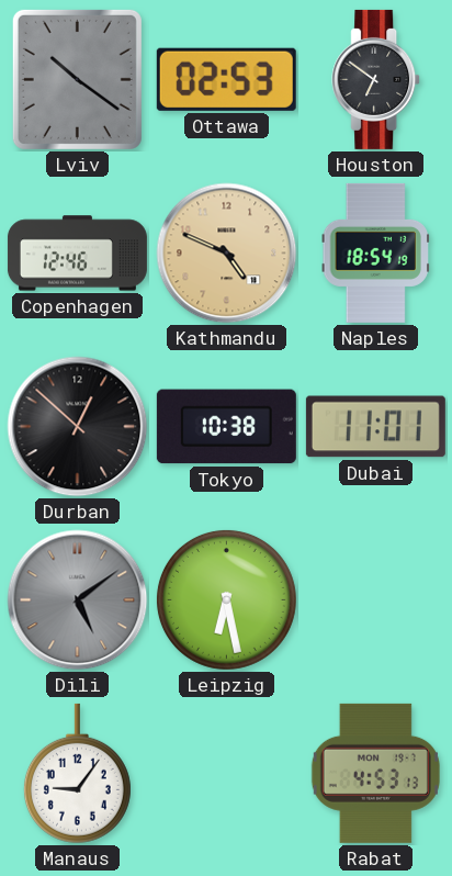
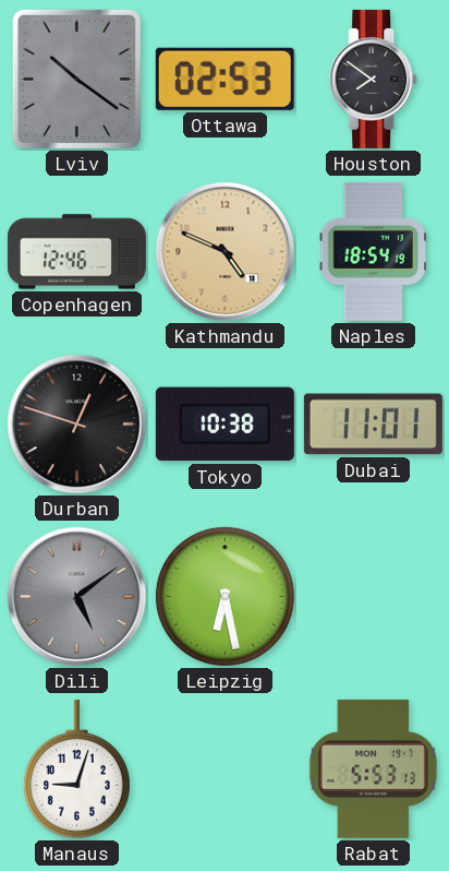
Houston: 6:51 -> 7:51
Durban: 12:52 -> 12:48
Manaus: 9:06 -> 9:03
Rabat: 4:53 -> 5:53
